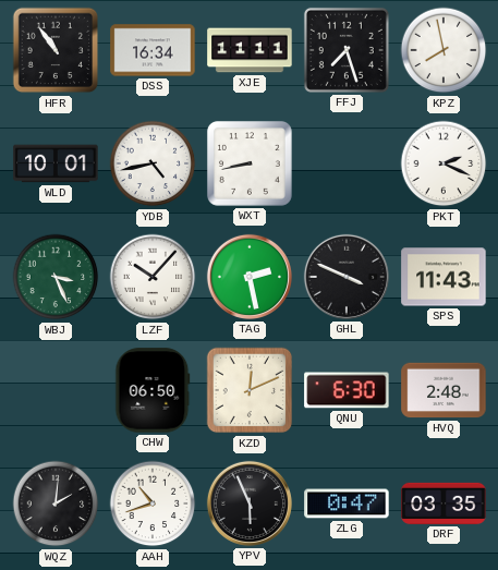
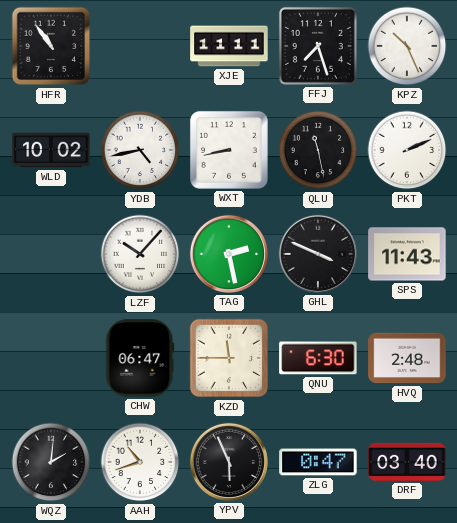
DSS: 16:34 -> none
KPZ: 7:58 -> 10:26
WLD: 10:01 -> 10:02
QLU: none -> 11:28
PKT: 2:19 -> 2:11
WBJ: 3:26 -> none
CHW: 06:50 -> 06:47
KZD: 12:11 -> 11:45
DRF: 03:35 -> 03:40
